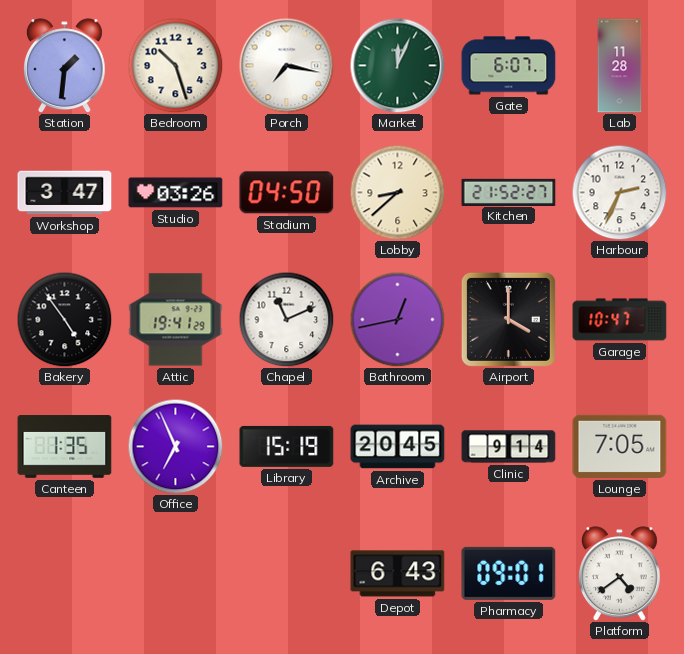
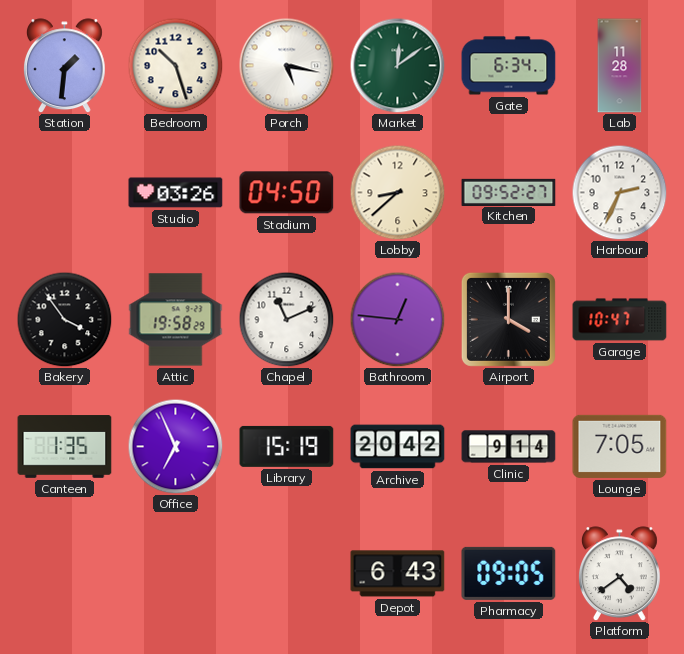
Porch: 7:17 -> 5:17
Market: 12:04 -> 12:09
Gate: 6:07 -> 6:34
Workshop: 3:47 -> none
Kitchen: 21:52 -> 09:52
Bakery: 4:54 -> 3:54
Attic: 19:41 -> 19:58
Bathroom: 12:43 -> 12:46
Archive: 20:45 -> 20:42
Pharmacy: 09:01 -> 09:05
